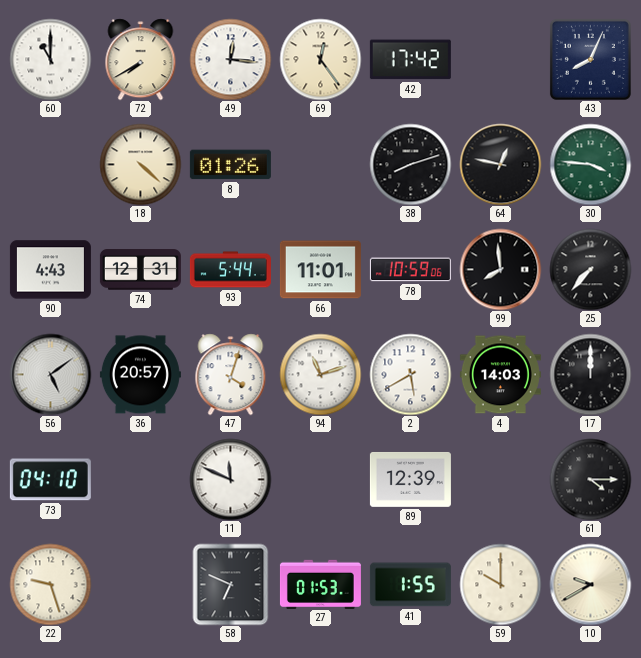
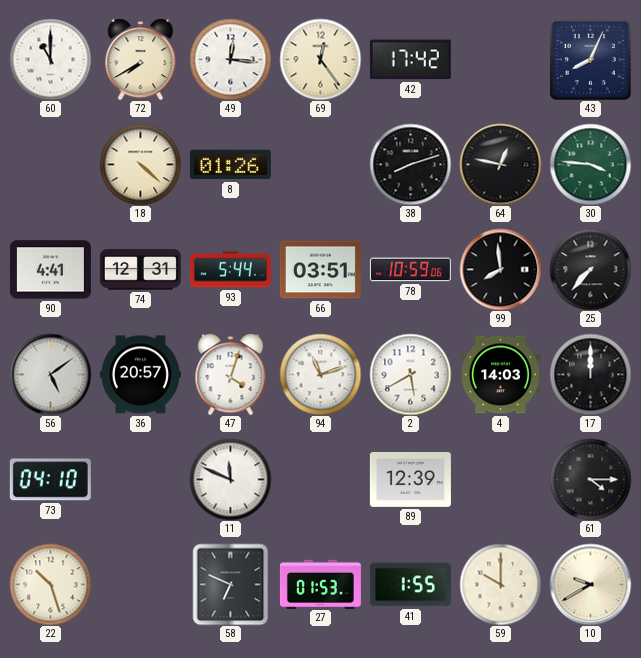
90: 4:43 -> 4:41
66: 11:01 -> 03:51
22: 9:27 -> 10:27
